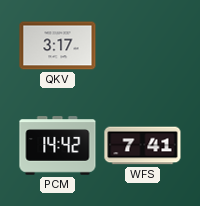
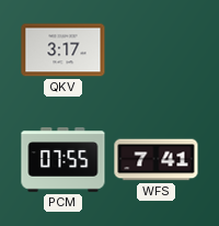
PCM: 14:42 -> 07:55
